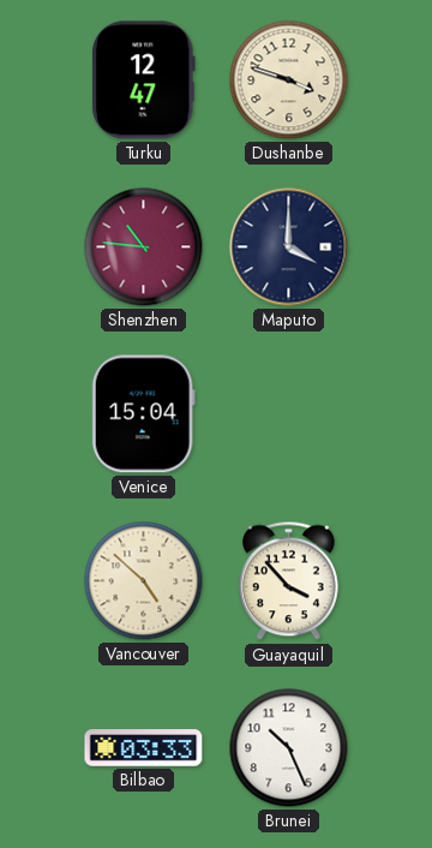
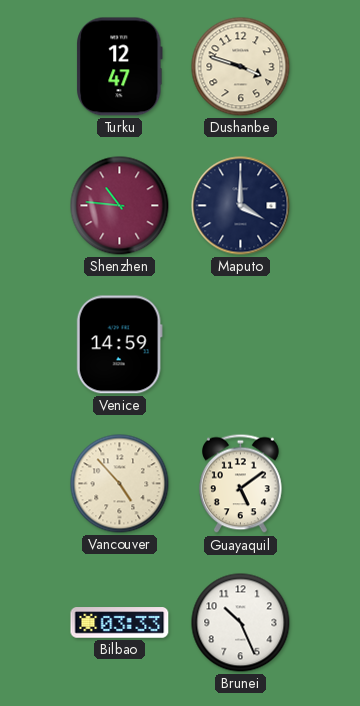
Venice: 15:04 -> 14:59
Vancouver: 4:52 -> 4:53
Guayaquil: 3:53 -> 5:09
